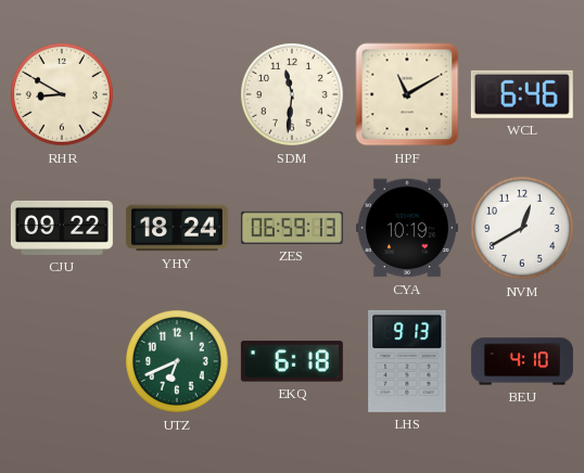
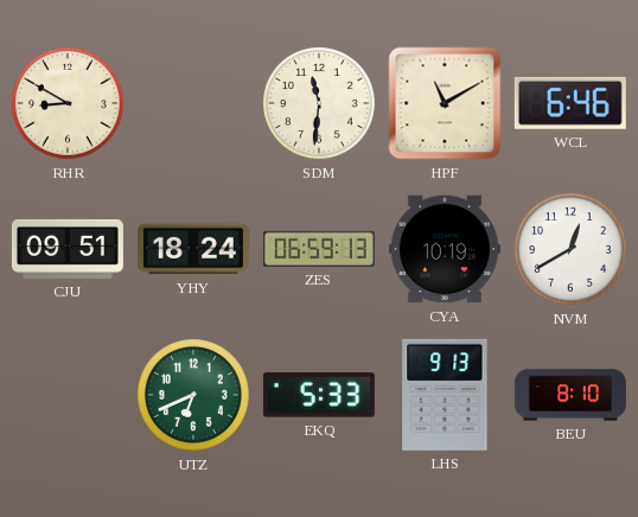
CJU: 09:22 -> 09:51
EKQ: 6:18 -> 5:33
BEU: 4:10 -> 8:10
